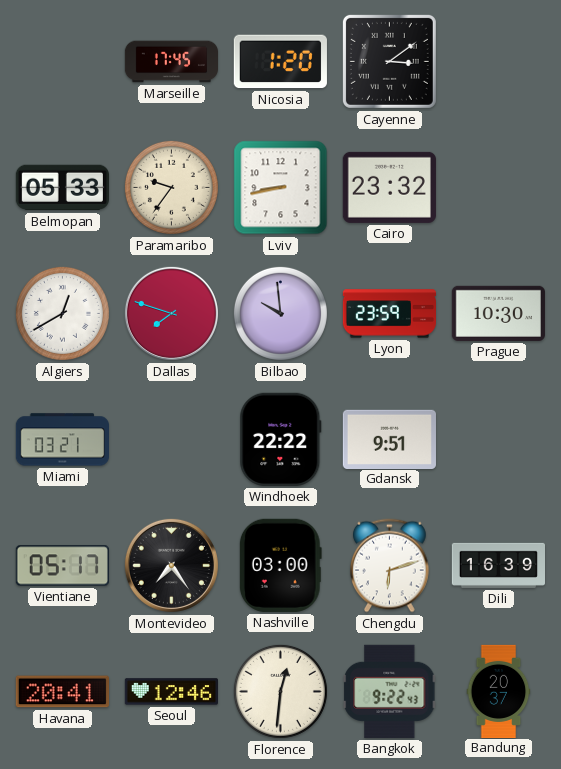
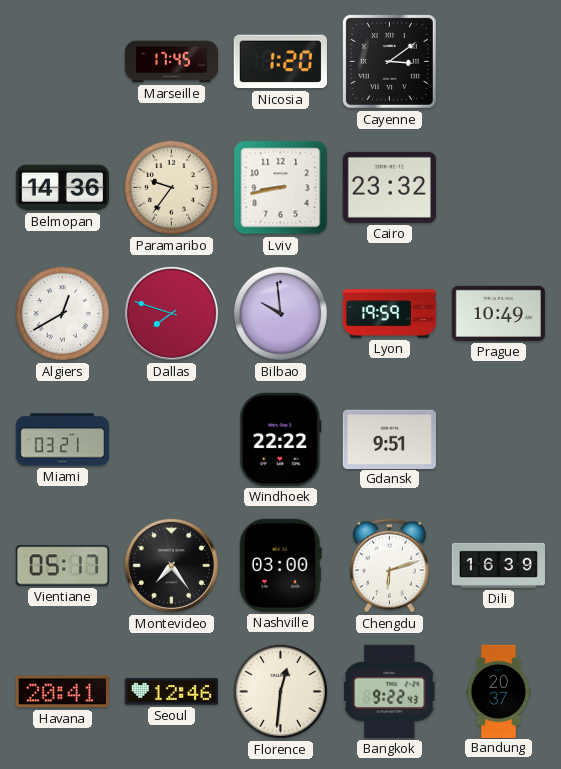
Belmopan: 05:33 -> 14:36
Lyon: 23:59 -> 19:59
Prague: 10:30 -> 10:49
